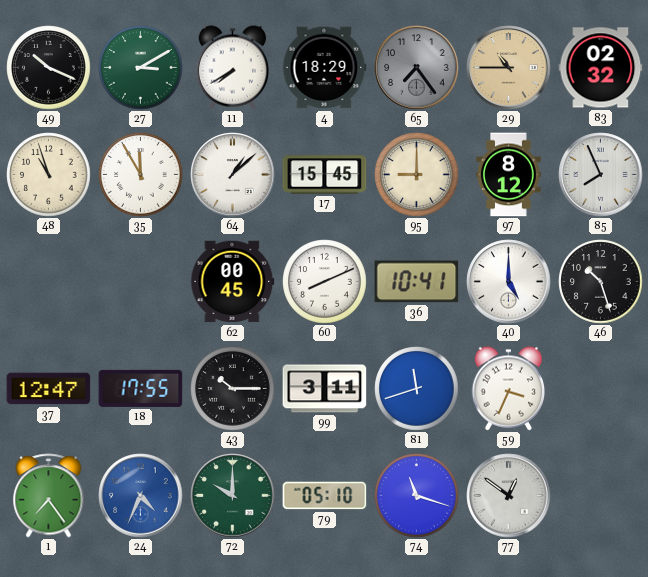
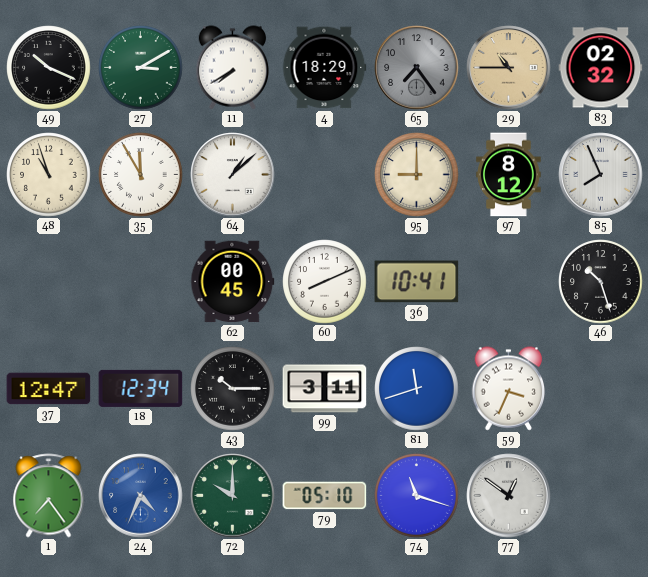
17: 15:45 -> none
40: 5:00 -> none
18: 17:55 -> 12:34
